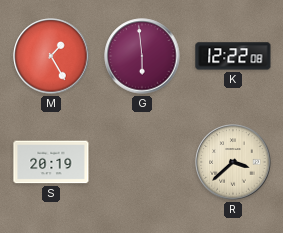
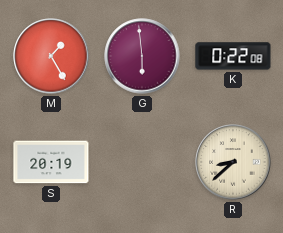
K: 12:22 -> 0:22
R: 3:38 -> 8:38
